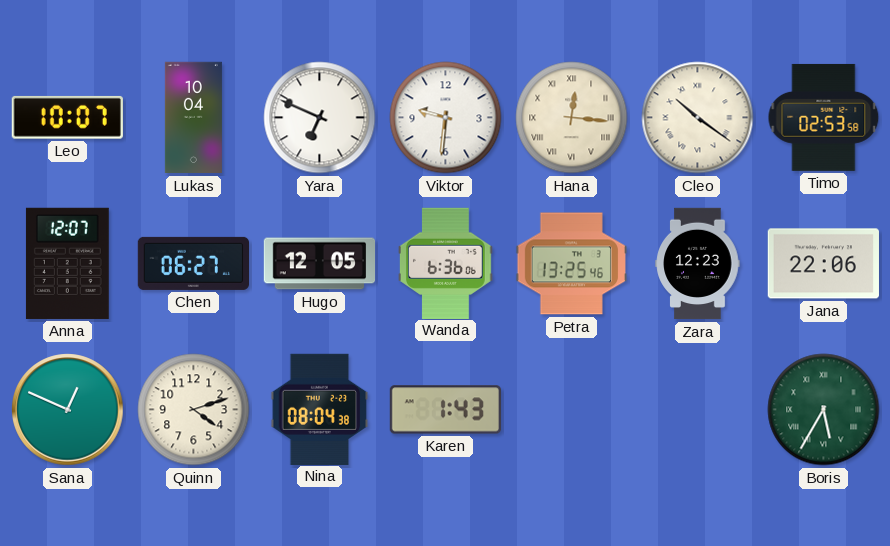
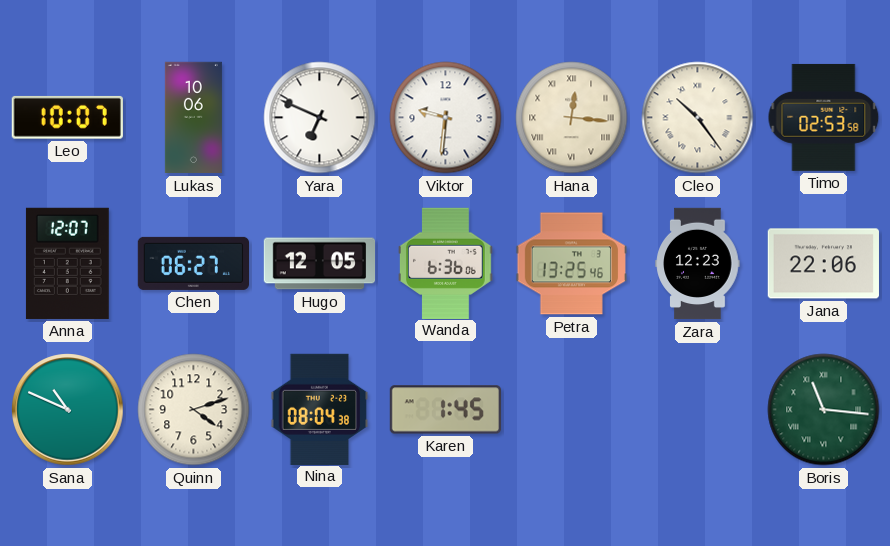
Lukas: 10:04 -> 10:06
Cleo: 10:21 -> 10:24
Sana: 12:49 -> 10:49
Karen: 1:43 -> 1:45
Boris: 5:35 -> 11:16
